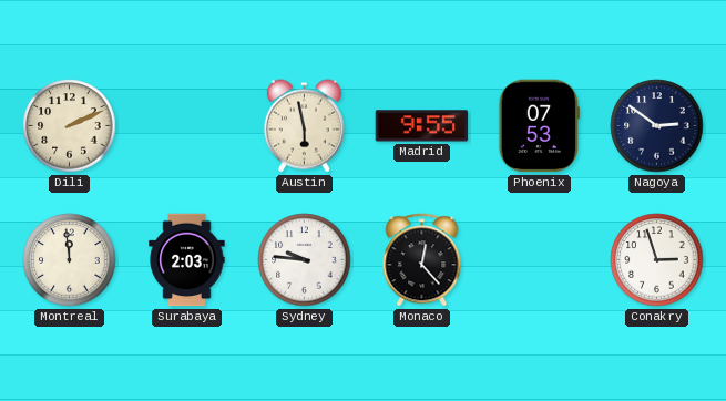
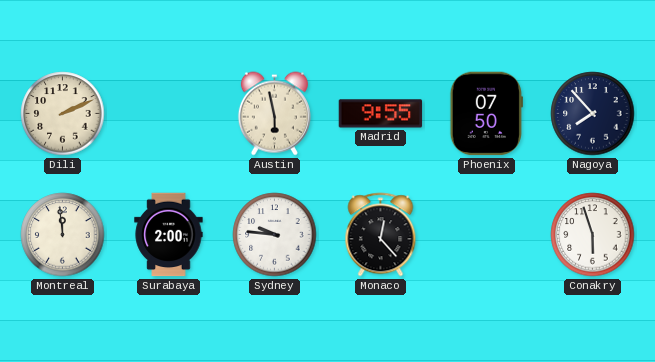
Phoenix: 07:53 -> 07:50
Nagoya: 2:51 -> 7:53
Surabaya: 2:03 -> 2:00
Conakry: 2:57 -> 5:57
